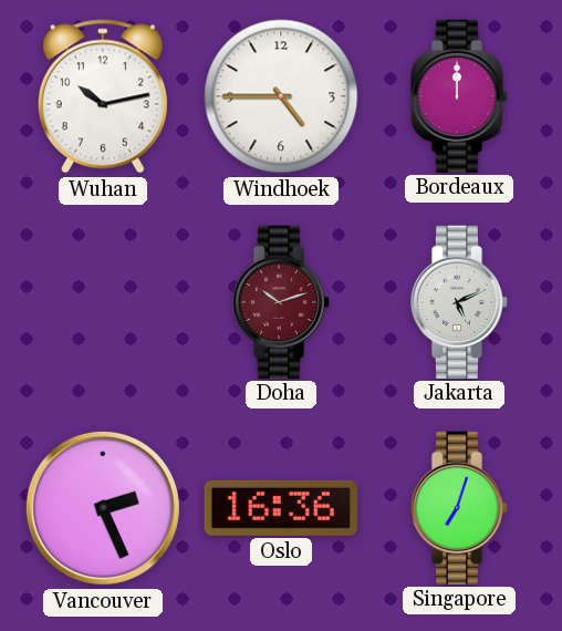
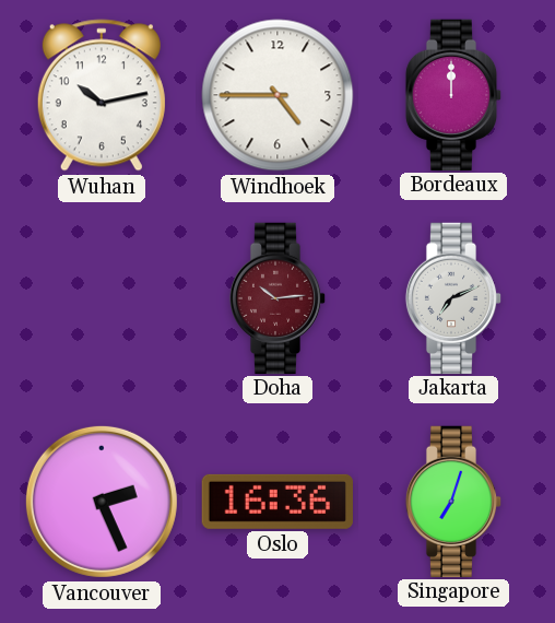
Doha: 10:12 -> 10:14
Jakarta: 5:11 -> 7:11
